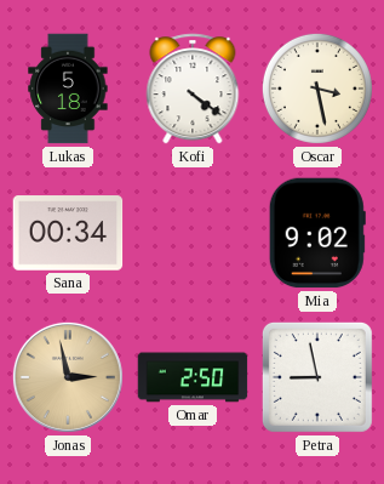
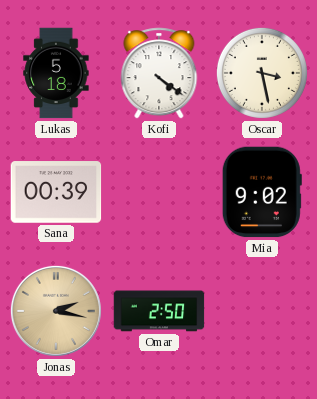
Sana: 00:34 -> 00:39
Jonas: 2:58 -> 2:17
Petra: 8:58 -> none
